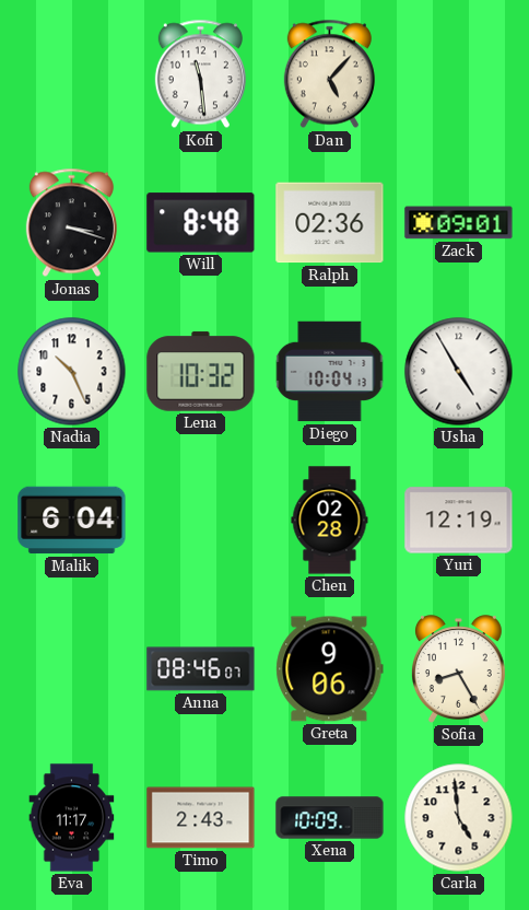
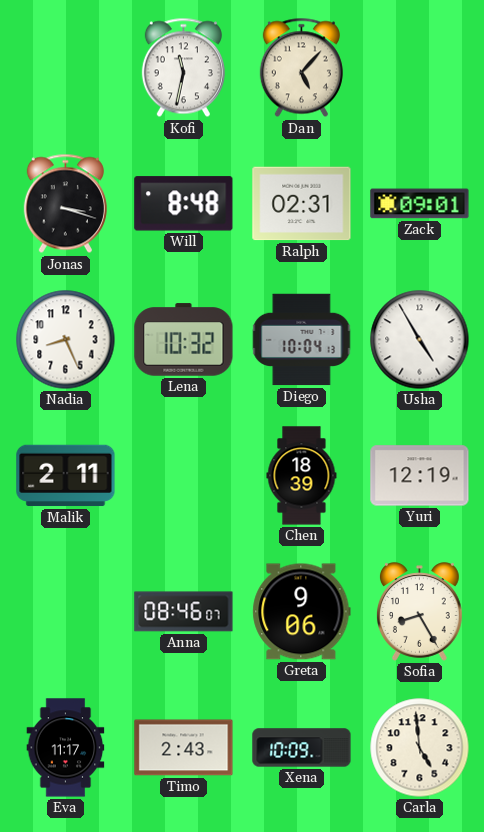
Kofi: 11:29 -> 11:32
Ralph: 02:36 -> 02:31
Nadia: 10:26 -> 8:26
Malik: 6:04 -> 2:11
Chen: 02:28 -> 18:39
